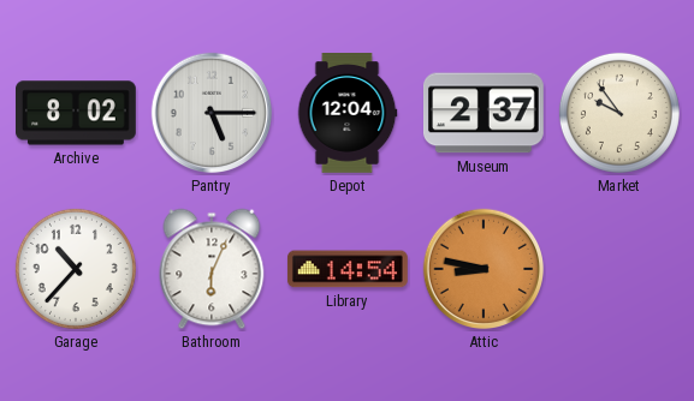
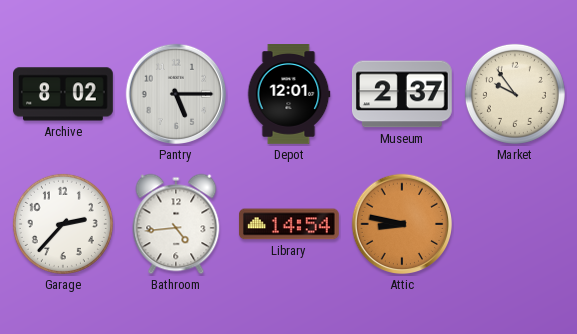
Depot: 12:04 -> 12:01
Garage: 10:37 -> 2:37
Bathroom: 6:04 -> 4:44
